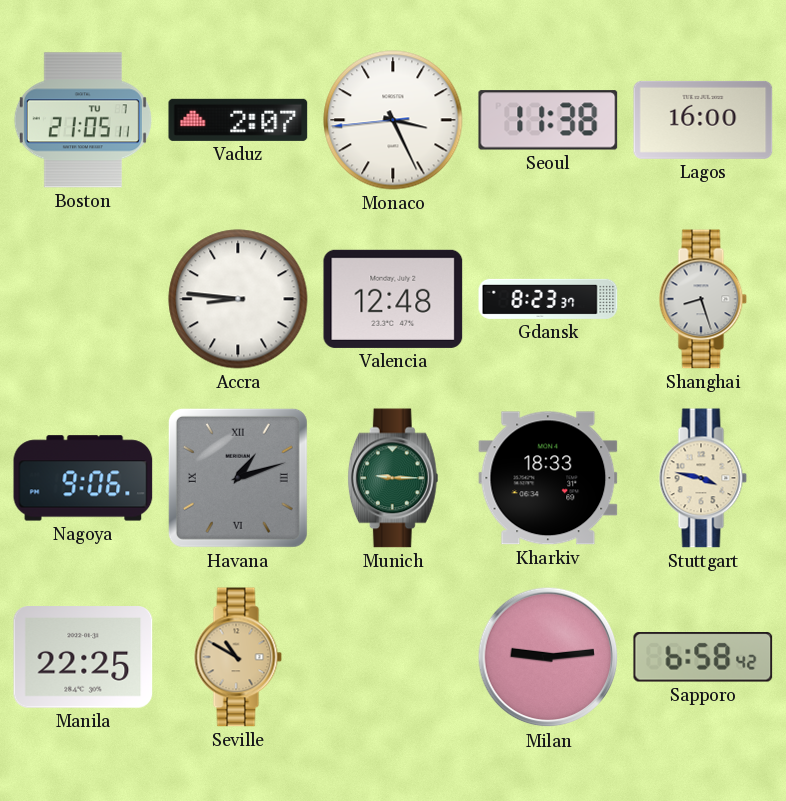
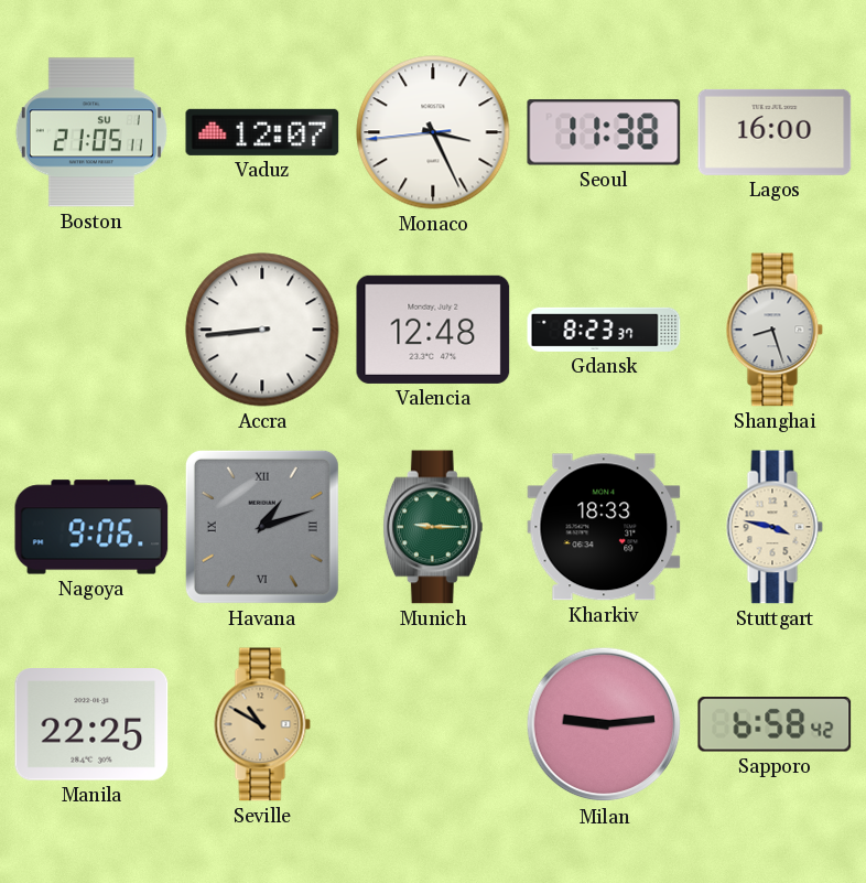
Boston date: TU 7 -> SU 1
Vaduz: 2:07 -> 12:07
Accra: 8:46 -> 8:44
